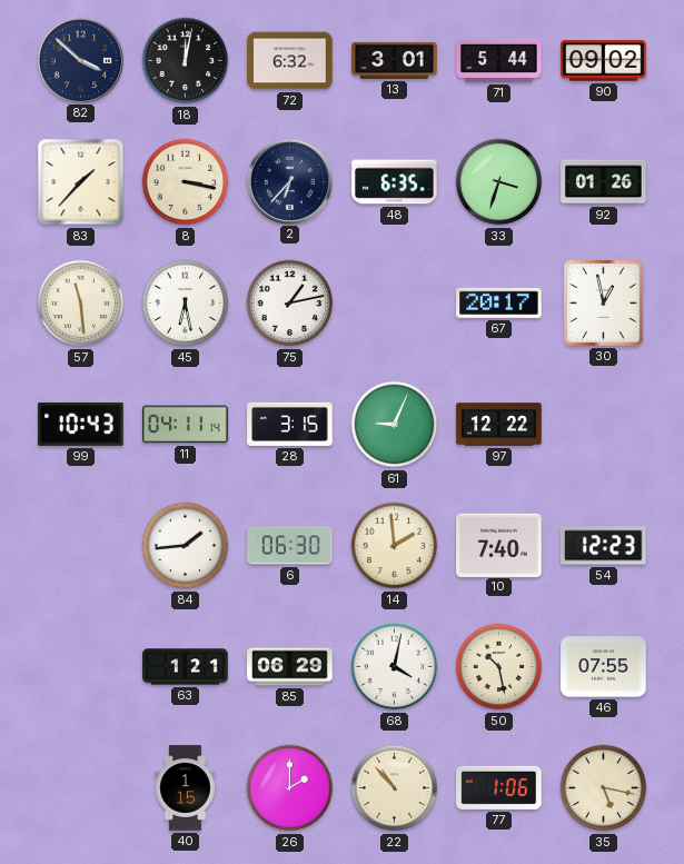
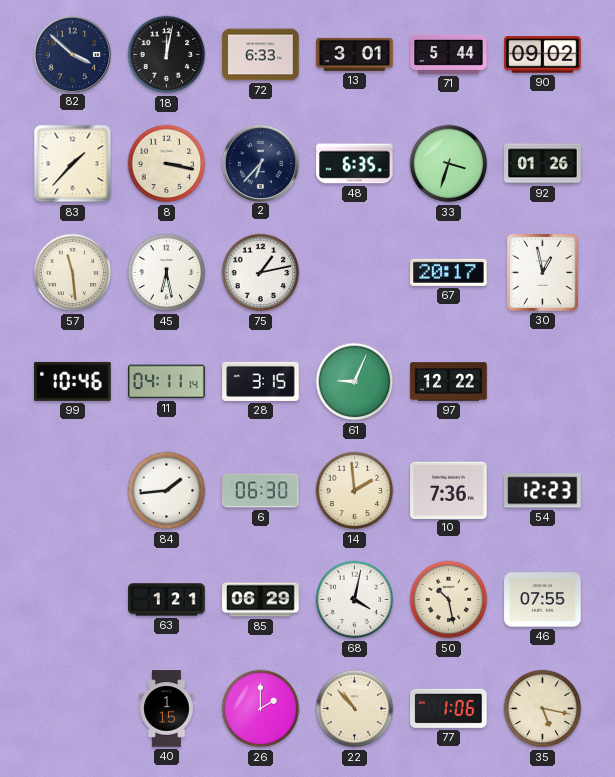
72: 6:32 -> 6:33
99: 10:43 -> 10:46
10: 7:40 -> 7:36
